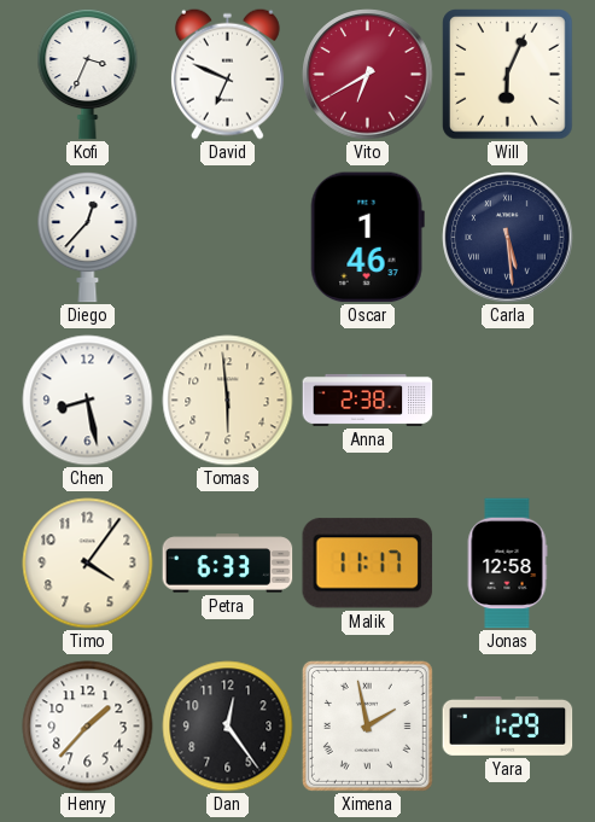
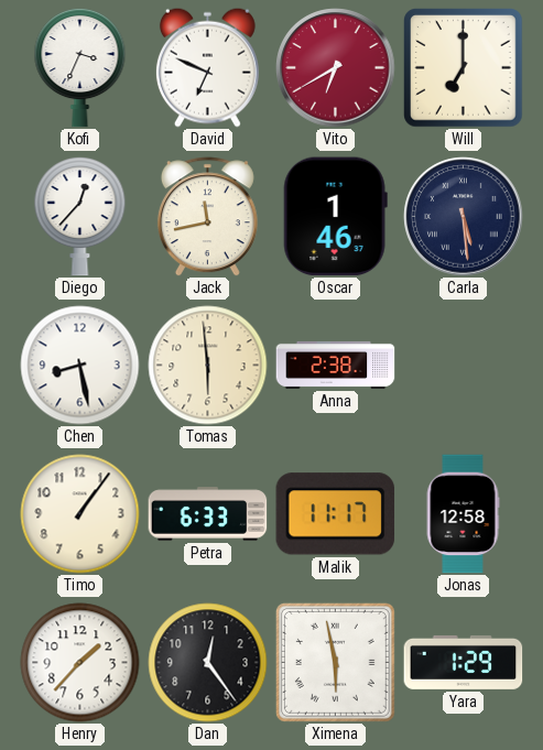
Will: 6:04 -> 7:00
Jack: none -> 11:43
Timo: 4:06 -> 1:06
Ximena: 1:58 -> 5:58
